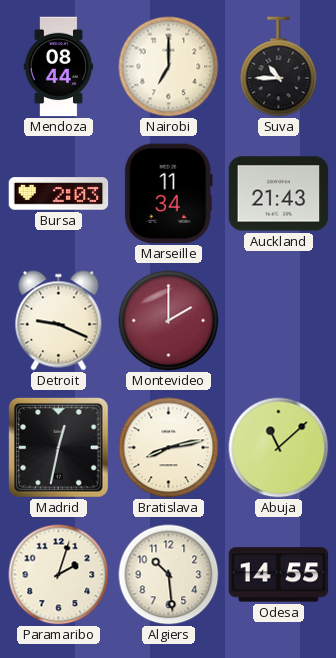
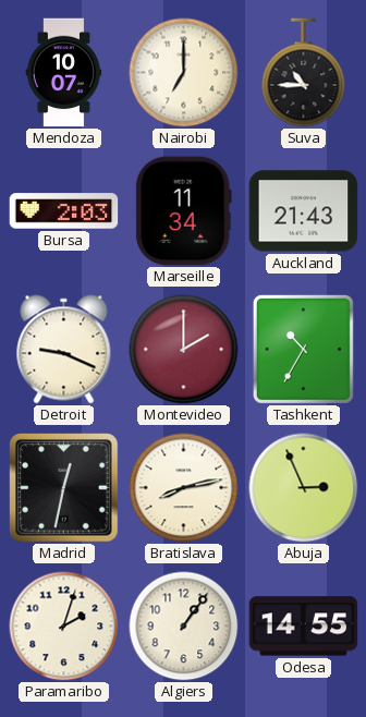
Mendoza: 08:44 -> 10:07
Tashkent: none -> 10:35
Abuja: 11:08 -> 2:56
Algiers: 10:29 -> 1:06
